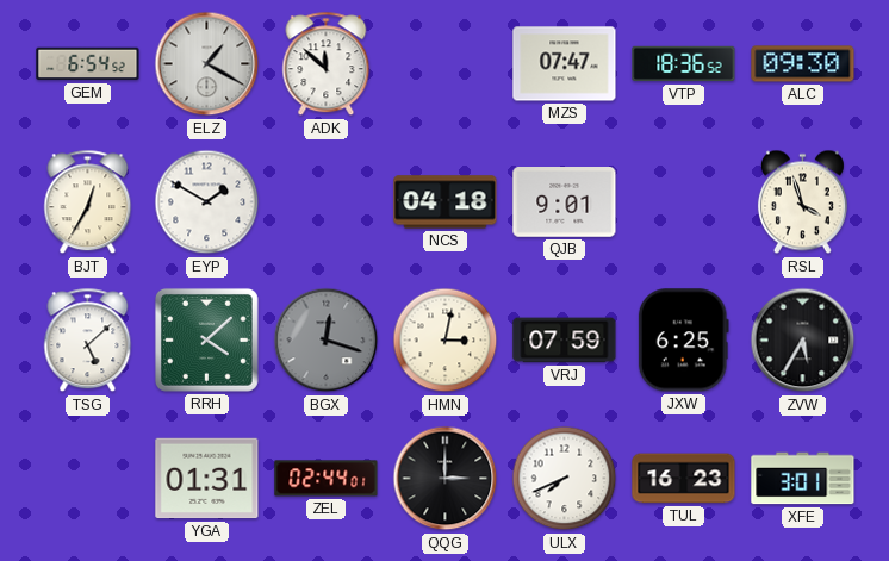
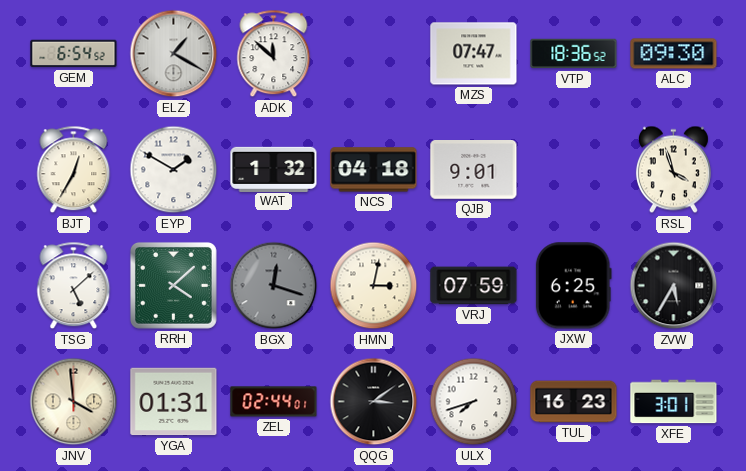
WAT: none -> 1:32
JNV: none -> 3:59
QQG: 3:00 -> 3:09
ULX: 7:41 -> 7:42
